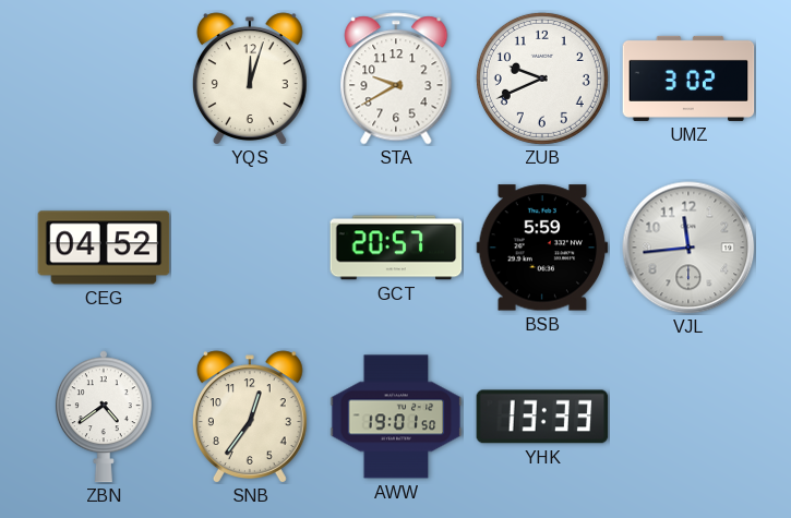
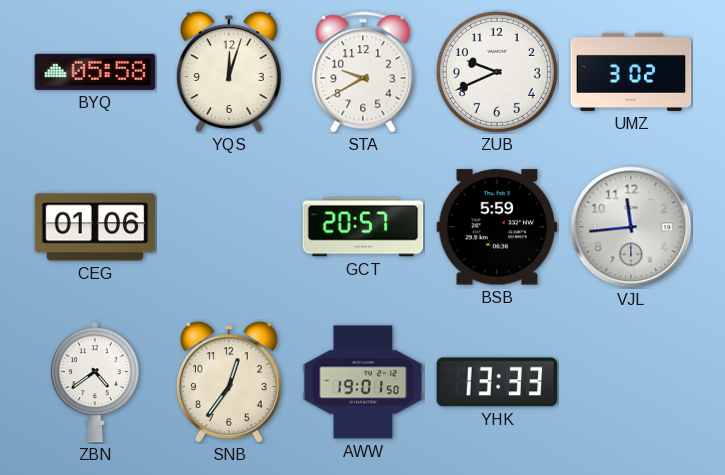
BYQ: none -> 05:58
CEG: 04:52 -> 01:06
